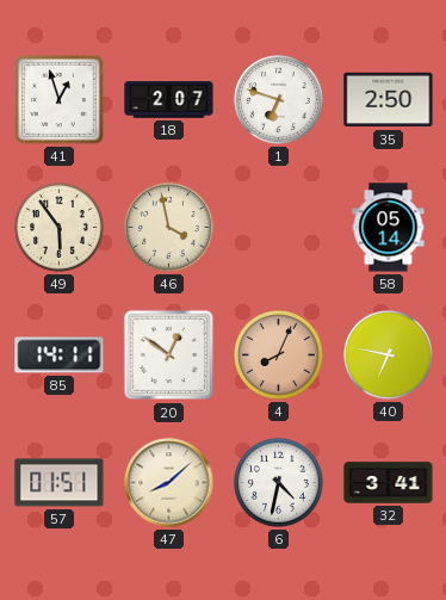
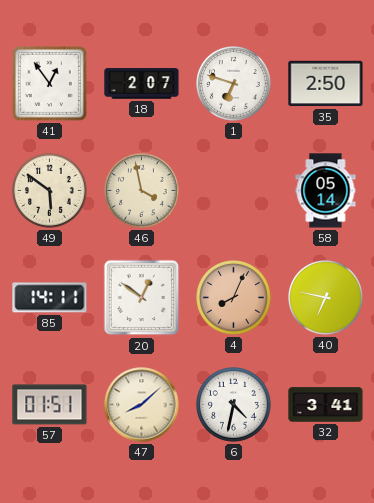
41: 12:57 -> 12:54
49: 5:54 -> 5:51
